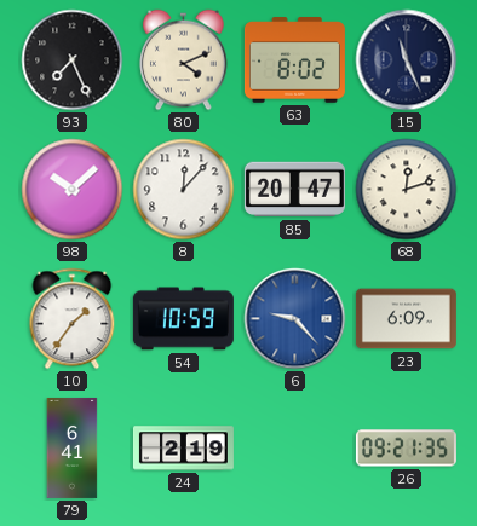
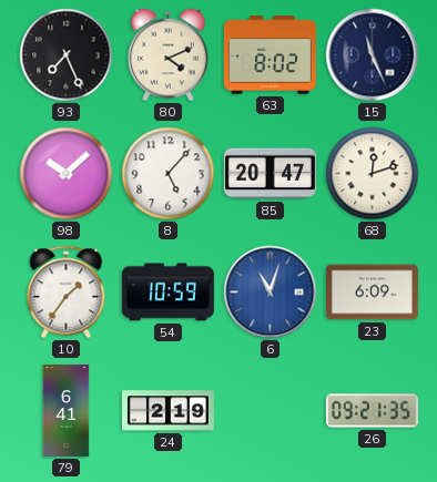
8: 12:07 -> 5:07
6: 9:23 -> 11:03
